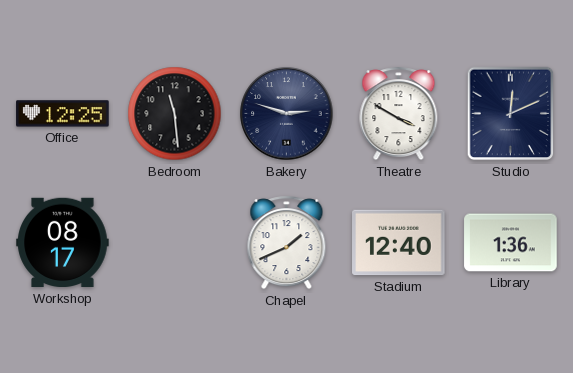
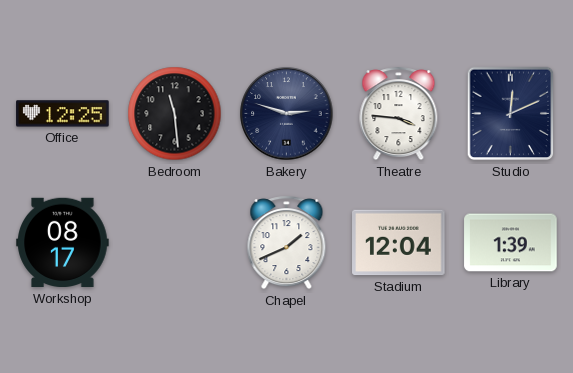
Theatre: 3:50 -> 3:46
Stadium: 12:40 -> 12:04
Library: 1:36 -> 1:39
